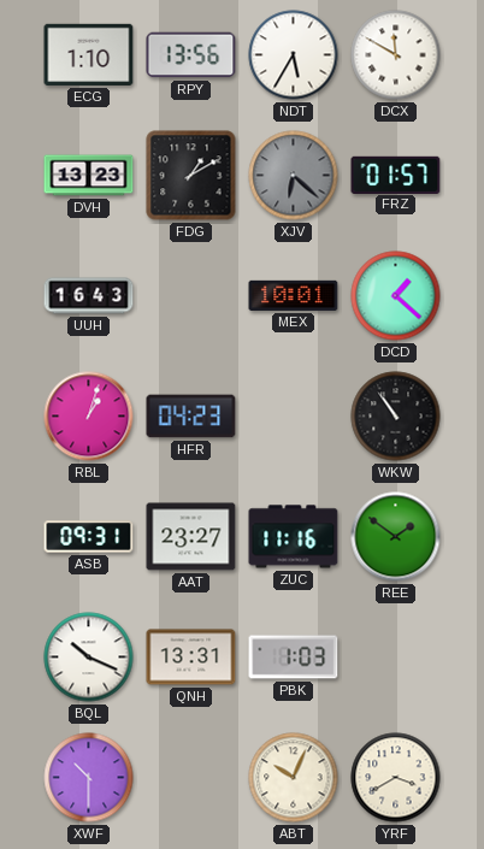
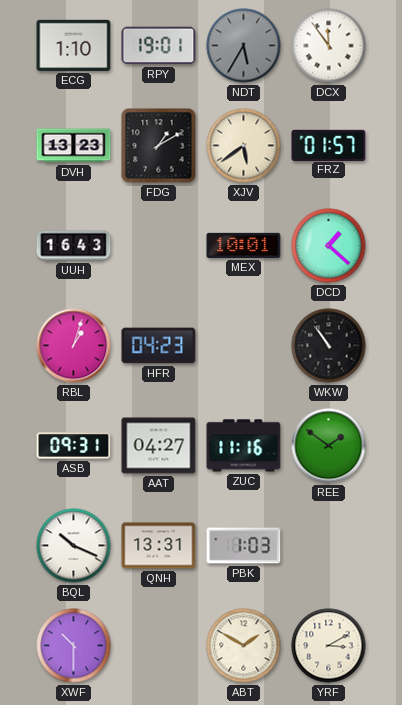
RPY: 13:56 -> 19:01
NDT dial: white -> grey
DCX: 11:50 -> 11:54
XJV: 6:22 -> 5:39
XJV dial: grey -> cream
AAT: 23:27 -> 04:27
ABT: 10:04 -> 1:50
YRF: 3:40 -> 3:10
